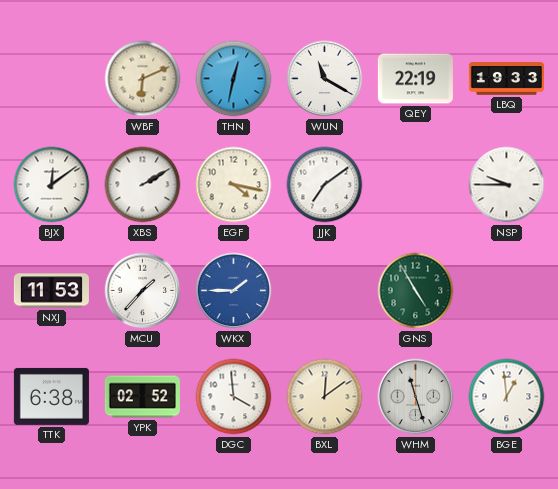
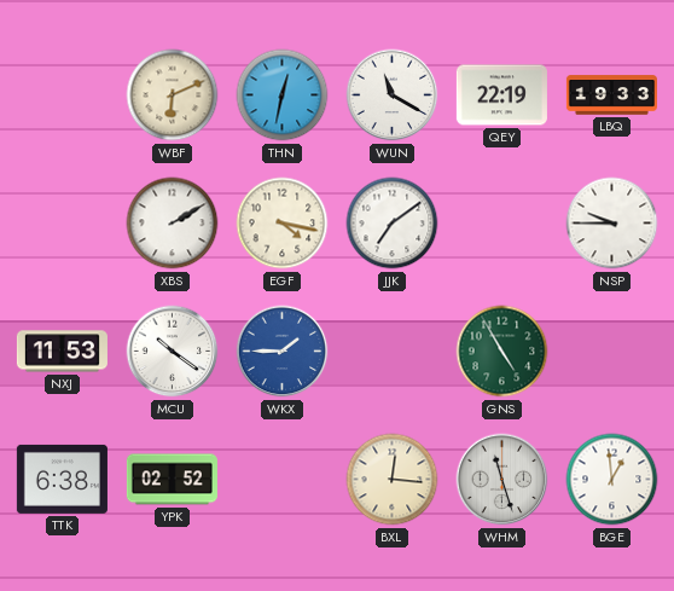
BJX: 12:09 -> none
MCU: 1:37 -> 10:21
DGC: 3:59 -> none
BXL: 12:09 -> 12:16
